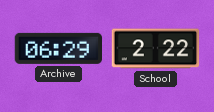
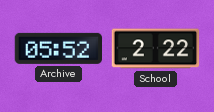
Archive: 06:29 -> 05:52
